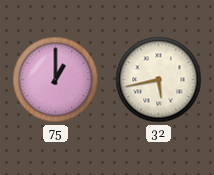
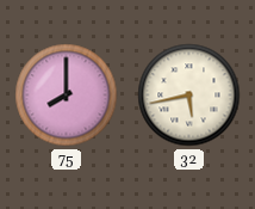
75: 1:00 -> 8:00
